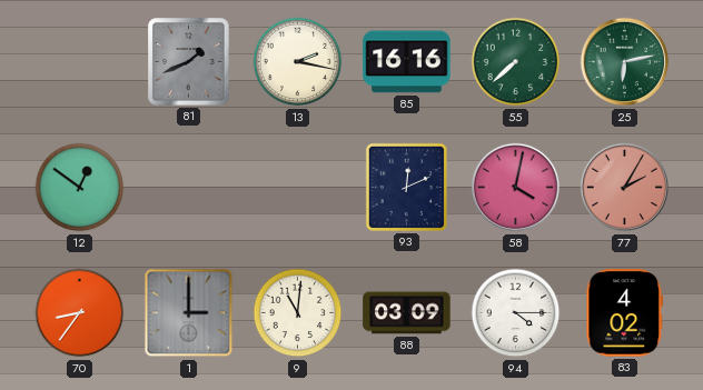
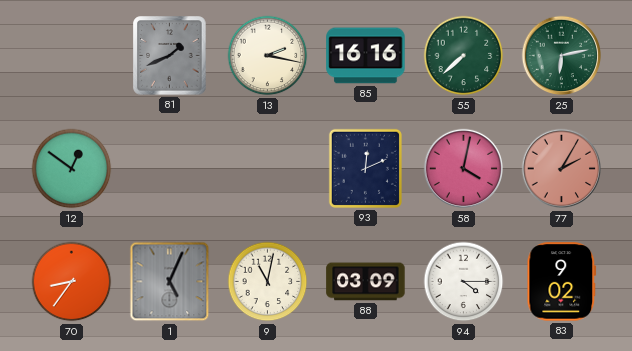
1: 3:00 -> 5:04
9: 11:01 -> 11:02
83: 4:02 -> 9:02
